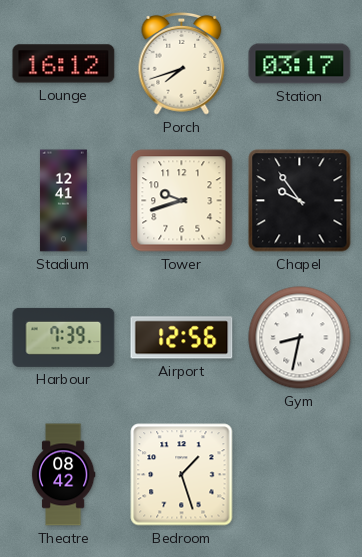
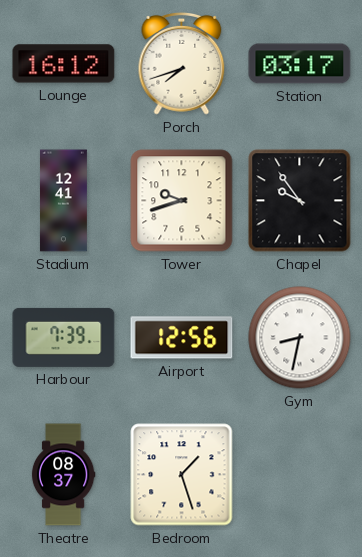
Theatre: 08:42 -> 08:37
